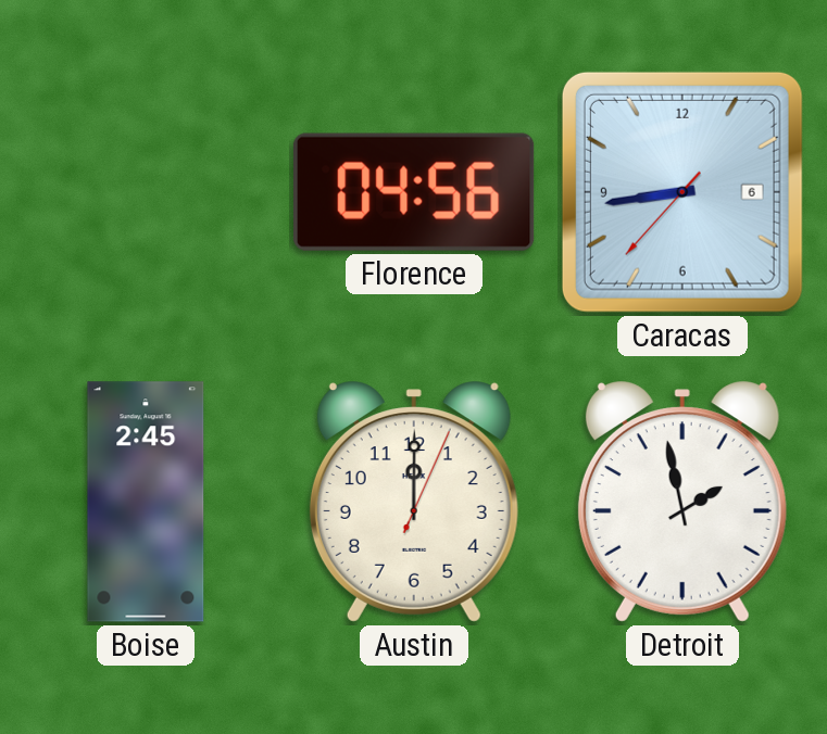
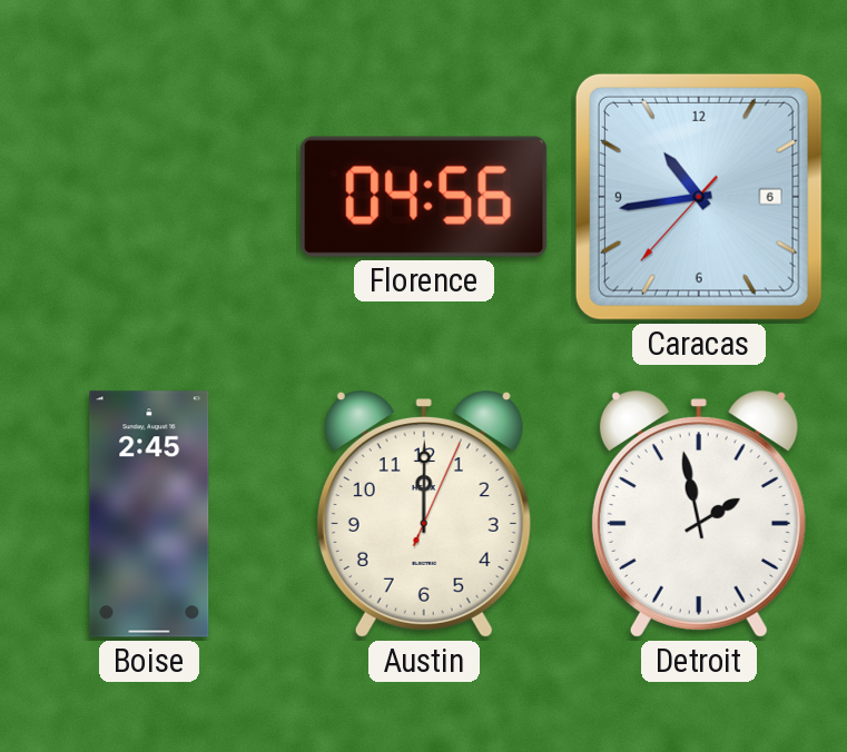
Caracas: 8:43 -> 10:43
